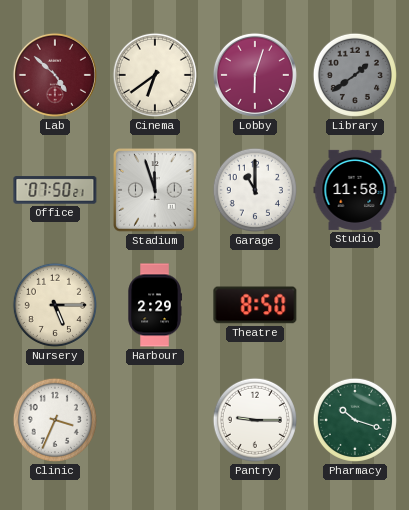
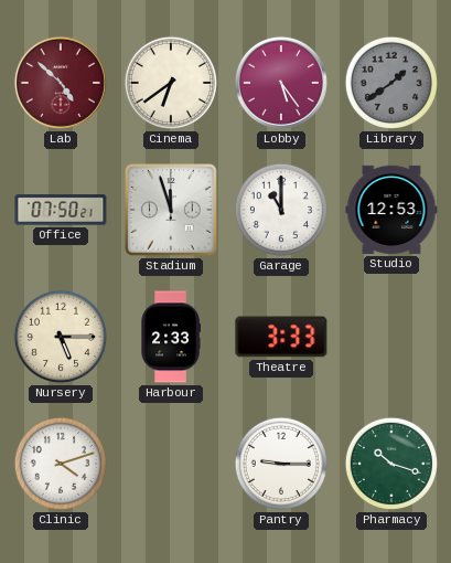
Lobby: 6:03 -> 5:24
Studio: 11:58 -> 12:53
Harbour: 2:29 -> 2:33
Theatre: 8:50 -> 3:33
Clinic: 3:34 -> 4:12
